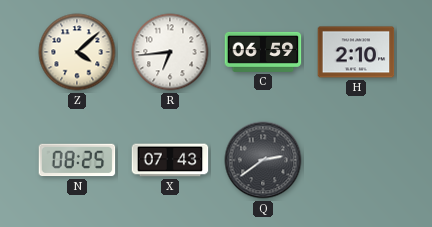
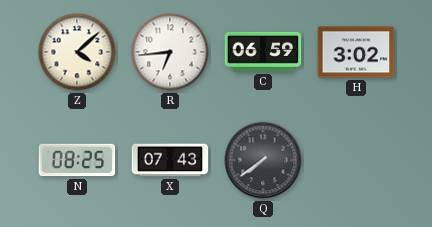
H: 2:10 -> 3:02
Q: 2:39 -> 7:39
